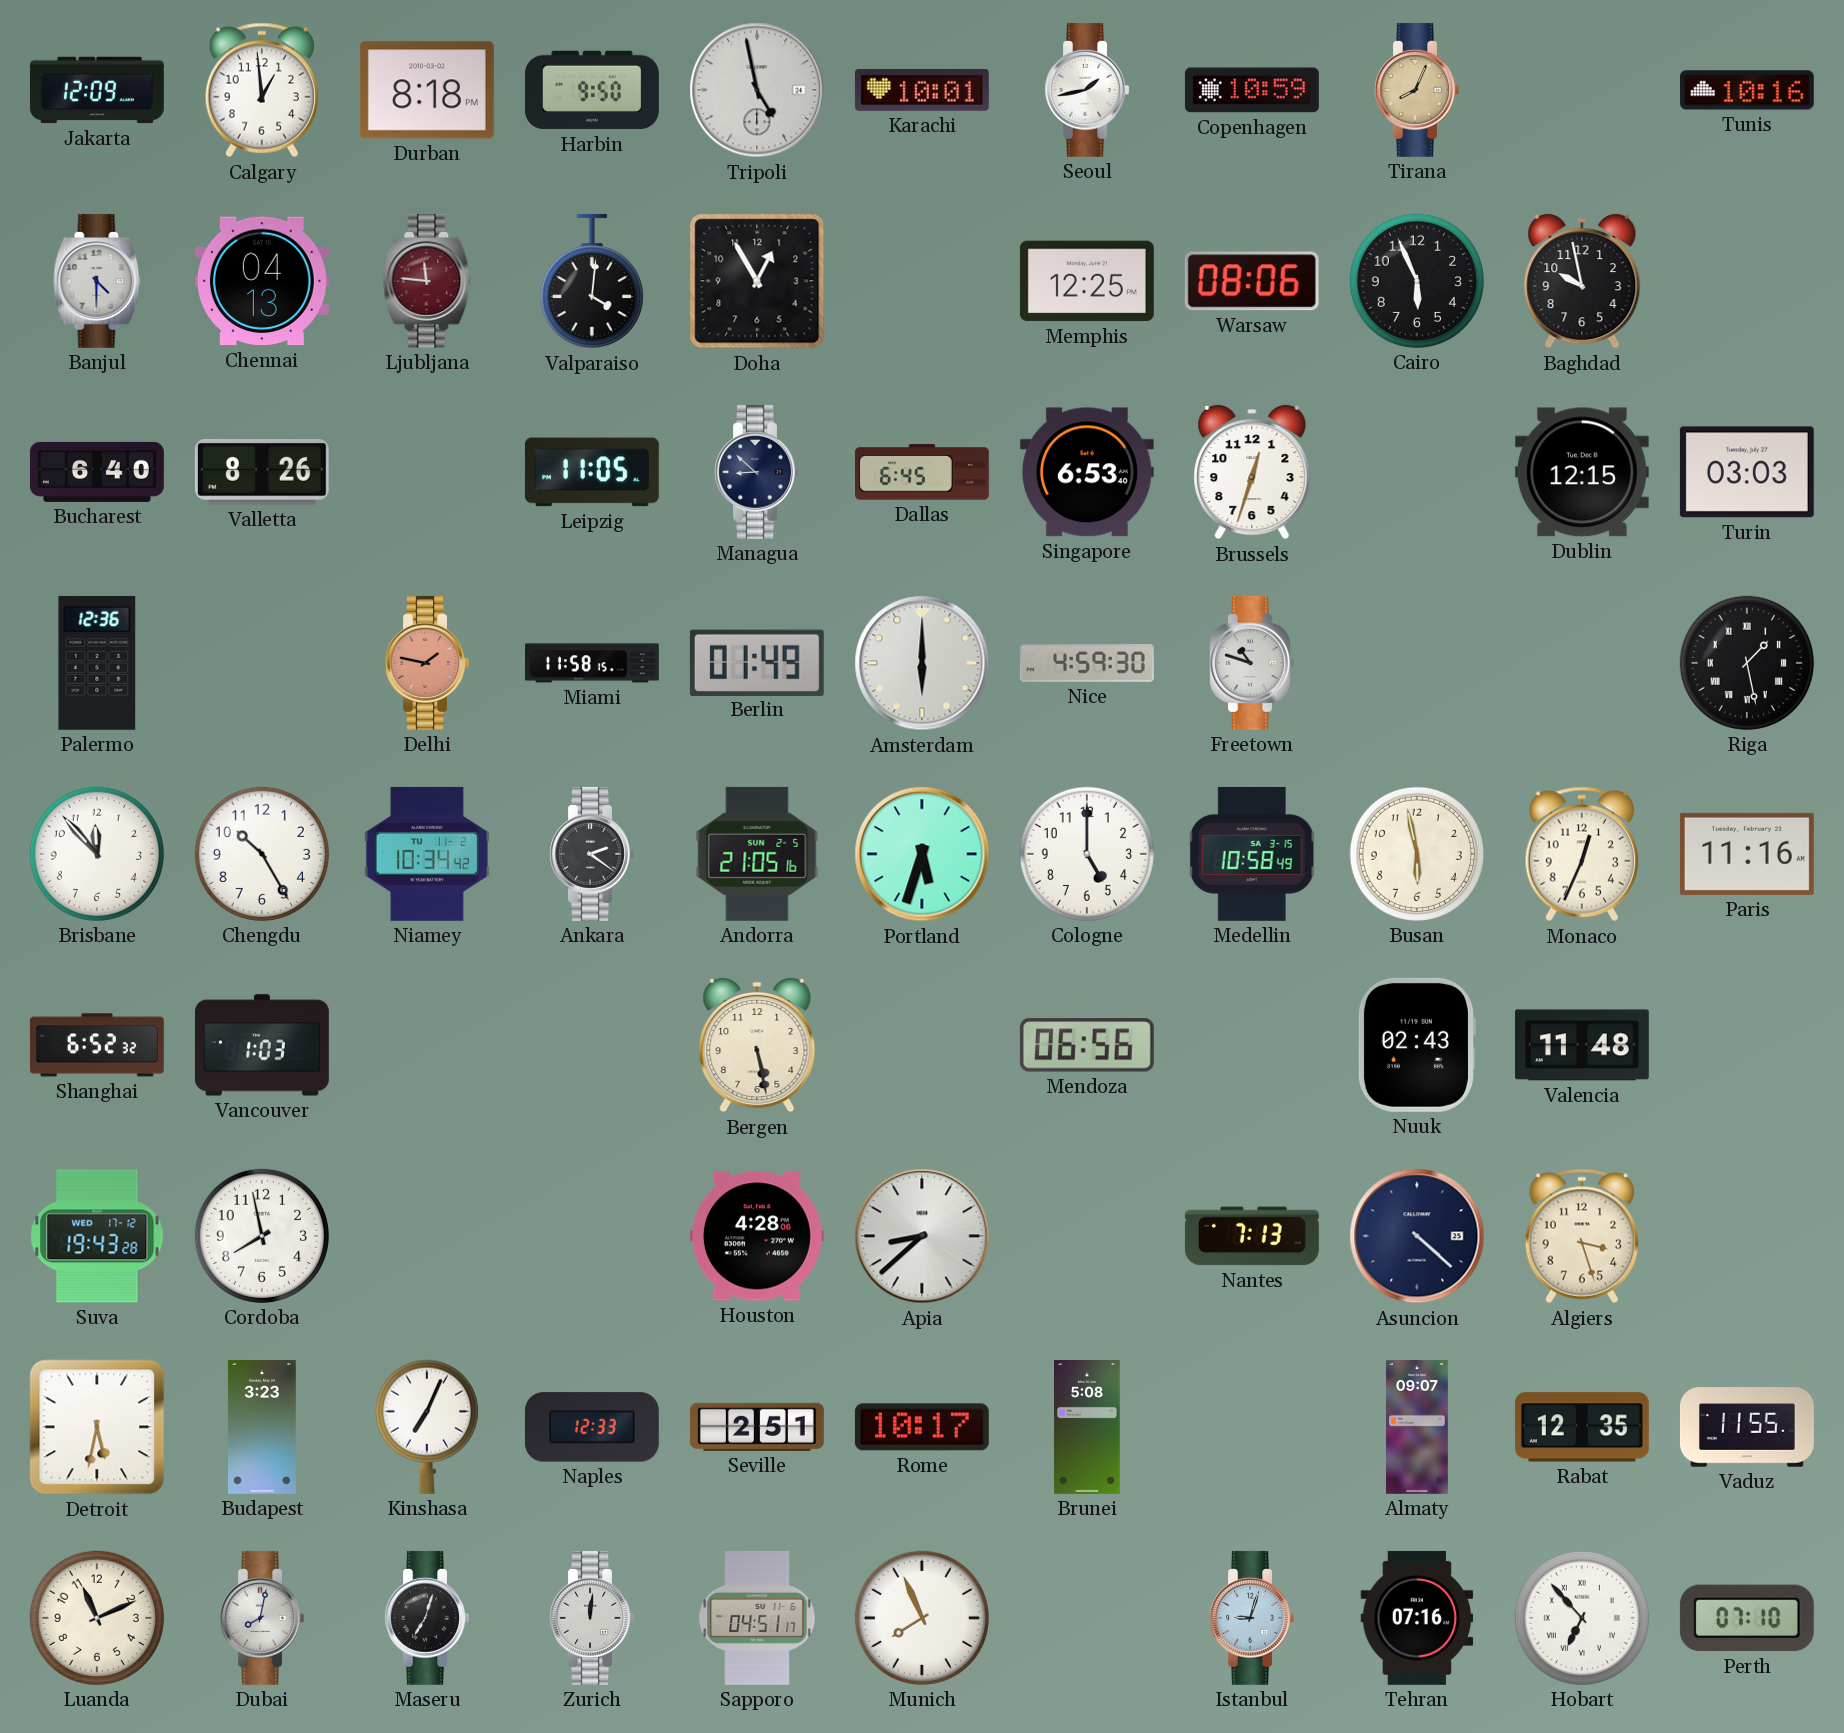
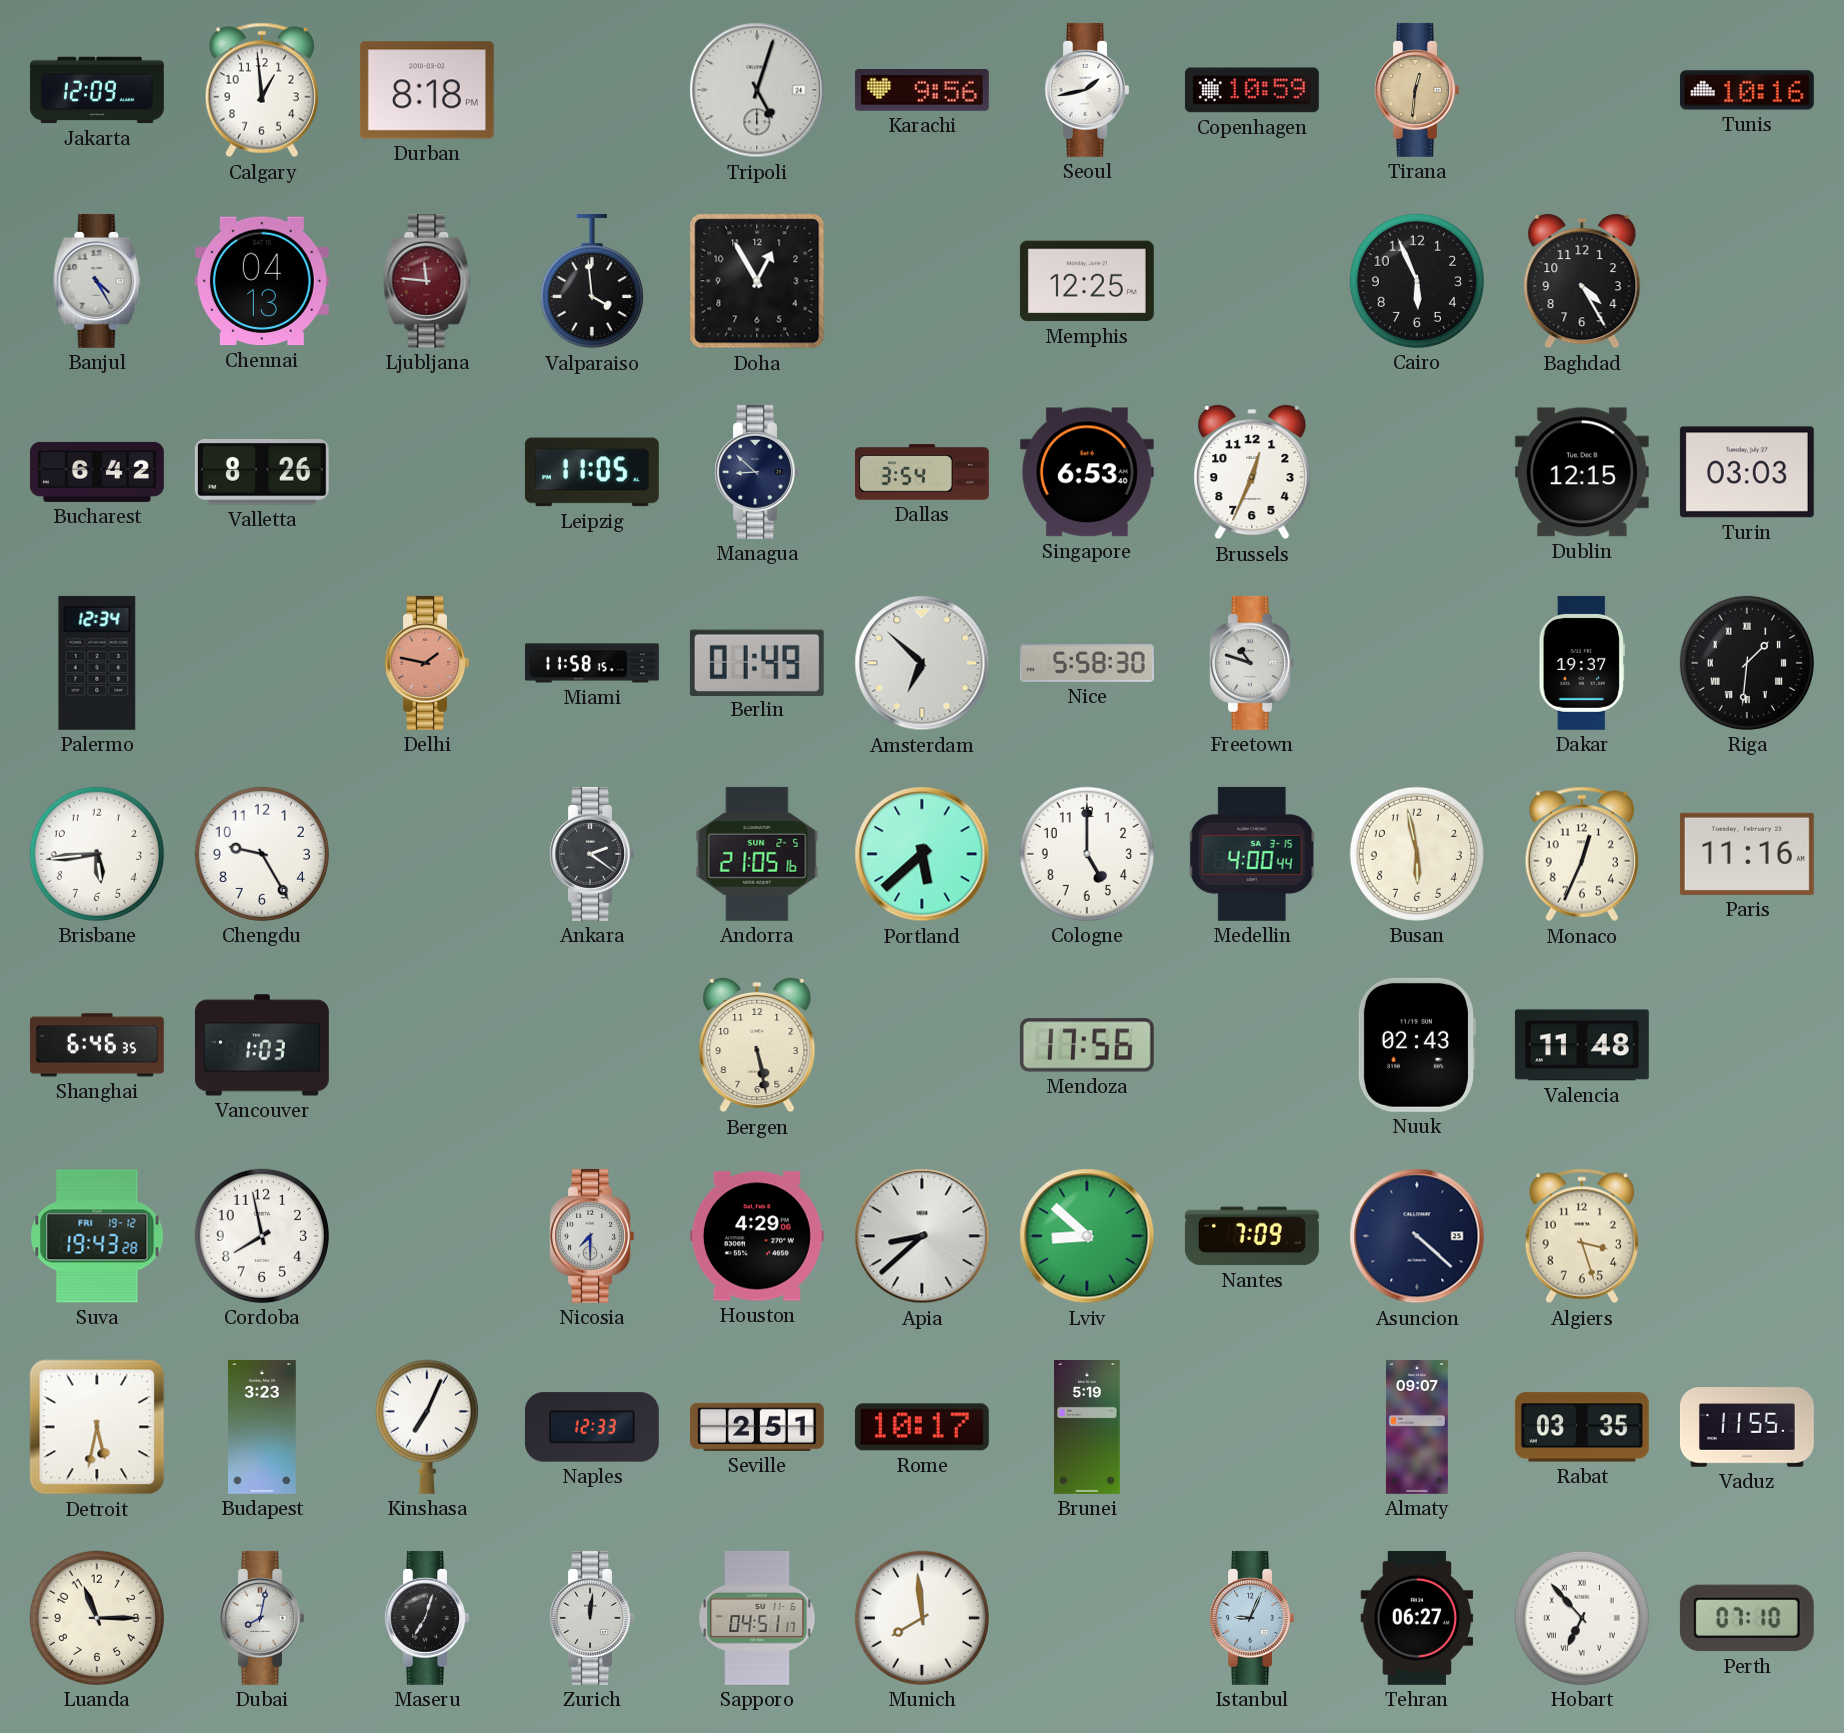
Harbin: 9:50 -> none
Tripoli: 4:58 -> 5:03
Karachi: 10:01 -> 9:56
Tirana: 8:04 -> 12:31
Banjul: 4:30 -> 4:25
Valparaiso: 4:01 -> 3:59
Warsaw: 08:06 -> none
Baghdad: 9:58 -> 4:25
Bucharest: 6:40 -> 6:42
Dallas: 6:45 -> 3:54
Brussels: 12:33 -> 12:34
Palermo: 12:36 -> 12:34
Amsterdam: 6:00 -> 6:52
Nice: 4:59 -> 5:58
Dakar: none -> 19:37
Riga: 1:28 -> 1:31
Brisbane: 11:53 -> 5:44
Chengdu: 10:25 -> 9:25
Niamey: 10:34 -> none
Portland: 5:33 -> 5:38
Medellin: 10:58 -> 4:00
Shanghai: 6:52 -> 6:46
Mendoza: 06:56 -> 17:56
Suva date: WED 17-12 -> FRI 19-12
Nicosia: none -> 7:30
Houston: 4:28 -> 4:29
Lviv: none -> 8:52
Nantes: 7:13 -> 7:09
Brunei: 5:08 -> 5:19
Rabat: 12:35 -> 03:35
Luanda: 11:11 -> 11:15
Munich: 7:56 -> 7:59
Istanbul: 9:03 -> 9:04
Tehran: 07:16 -> 06:27
